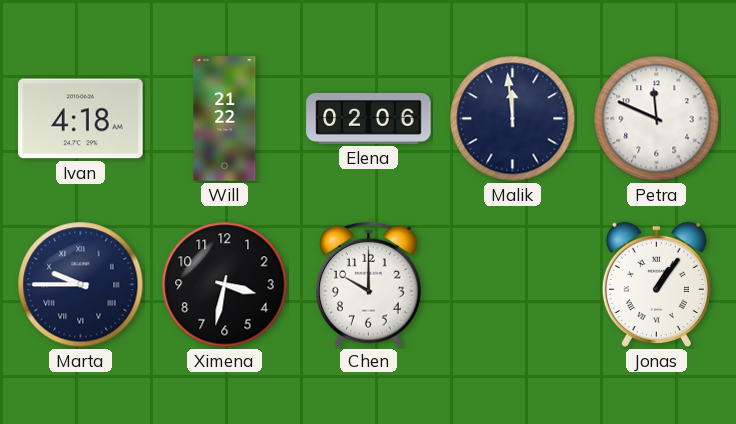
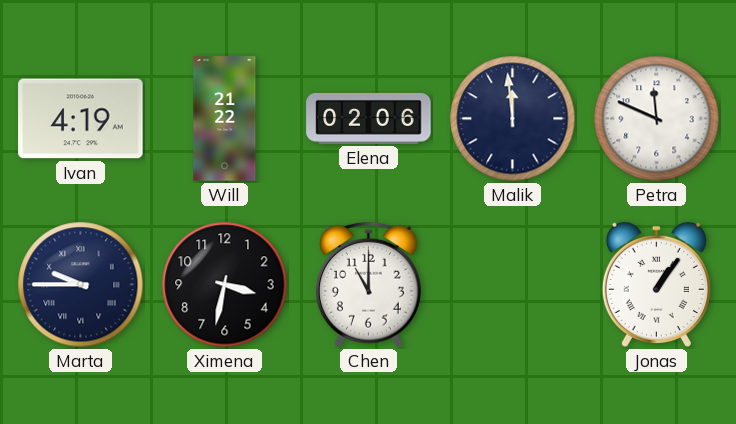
Ivan: 4:18 -> 4:19
Chen: 10:00 -> 11:00
